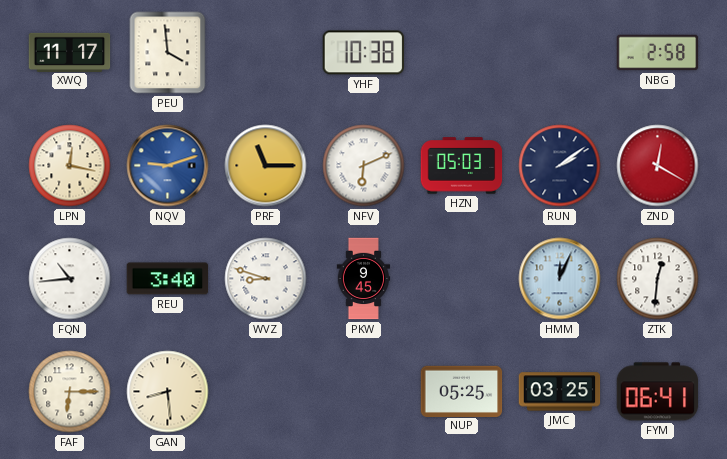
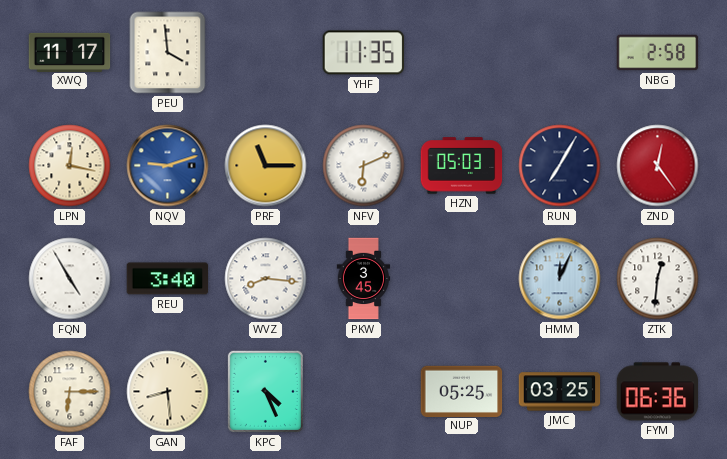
YHF: 10:38 -> 11:35
RUN: 2:09 -> 7:05
ZND: 12:20 -> 12:24
FQN: 10:44 -> 4:55
WVZ: 8:48 -> 8:16
PKW: 9:45 -> 3:45
KPC: none -> 4:26
FYM: 06:41 -> 06:36
